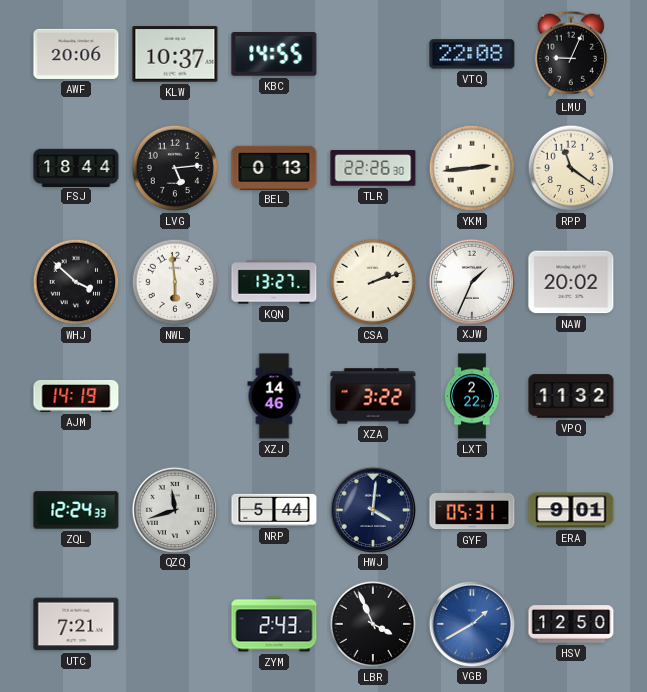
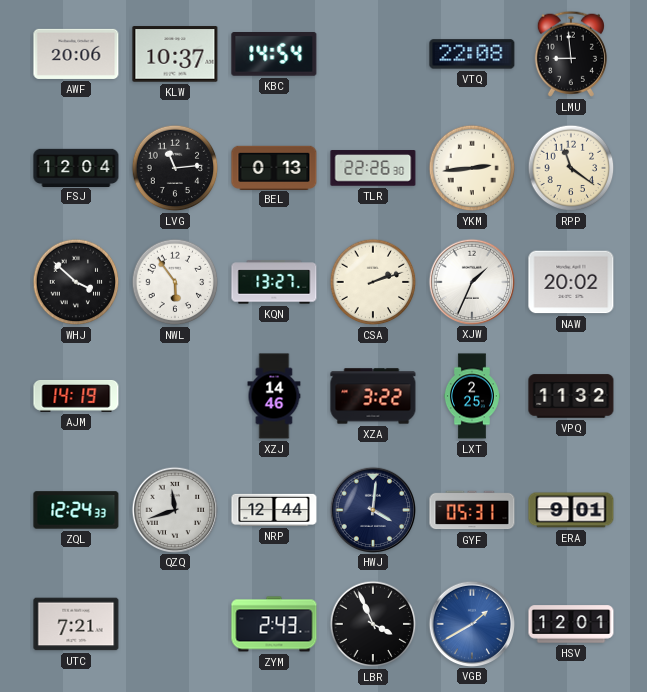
KBC: 14:55 -> 14:54
LMU: 9:04 -> 8:59
FSJ: 18:44 -> 12:04
LVG: 5:14 -> 11:14
NWL: 5:59 -> 5:54
LXT: 2:22 -> 2:25
NRP: 5:44 -> 12:44
HSV: 12:50 -> 12:01
